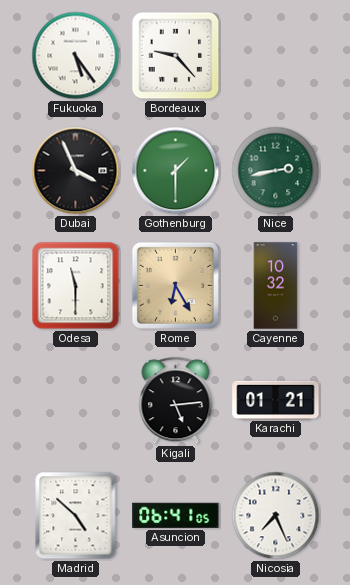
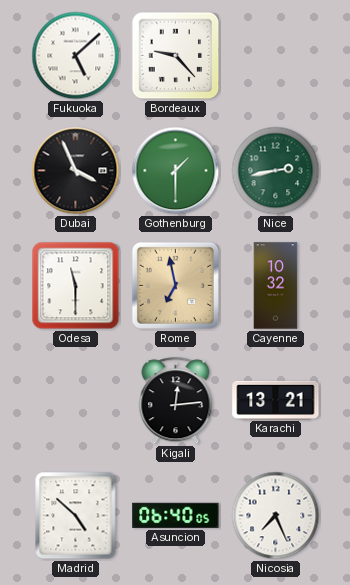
Fukuoka: 5:24 -> 5:08
Rome: 6:25 -> 6:58
Kigali: 5:14 -> 12:14
Karachi: 01:21 -> 13:21
Asuncion: 06:41 -> 06:40
